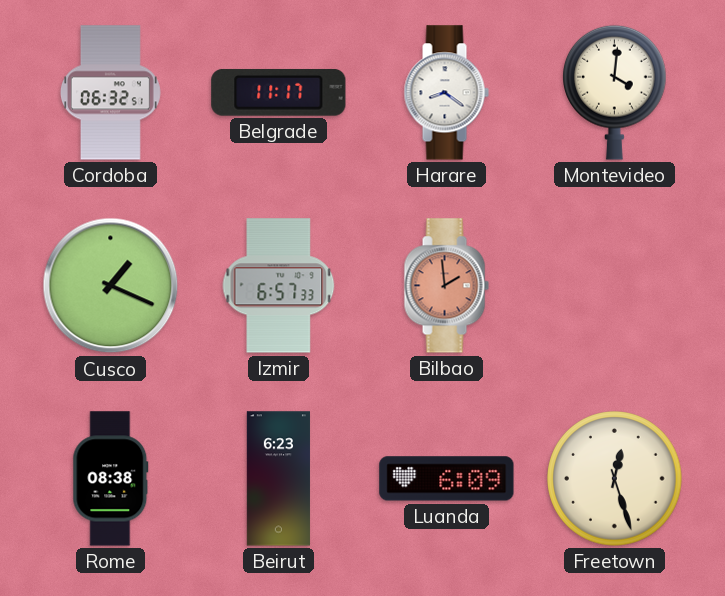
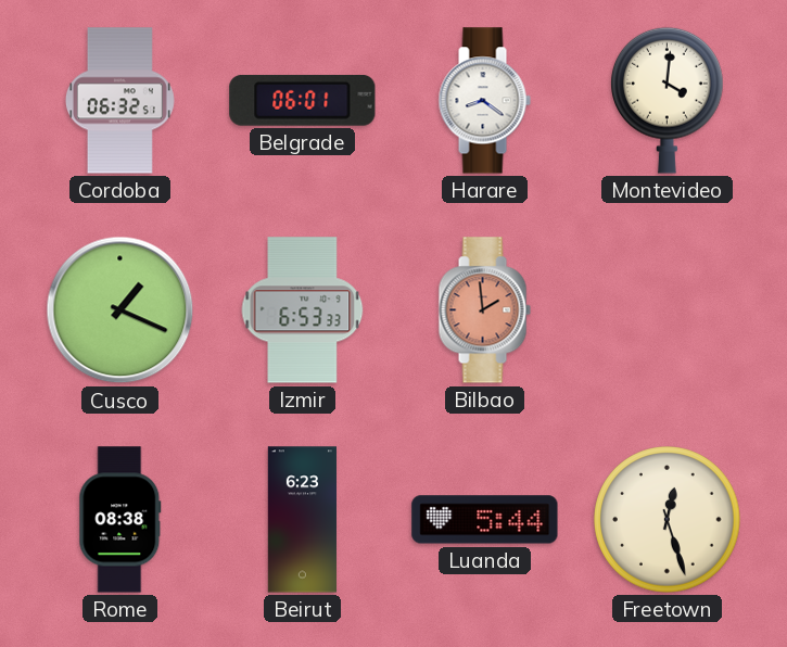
Belgrade: 11:17 -> 06:01
Izmir: 6:57 -> 6:53
Luanda: 6:09 -> 5:44
